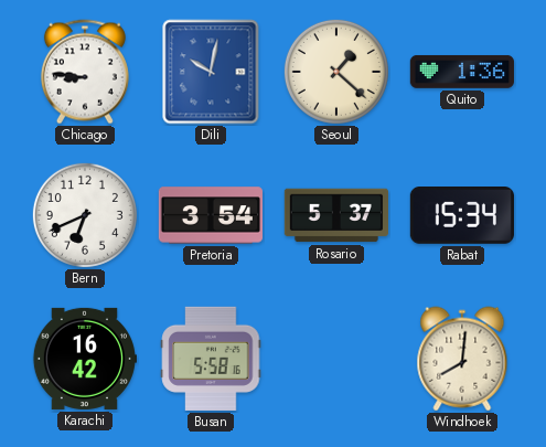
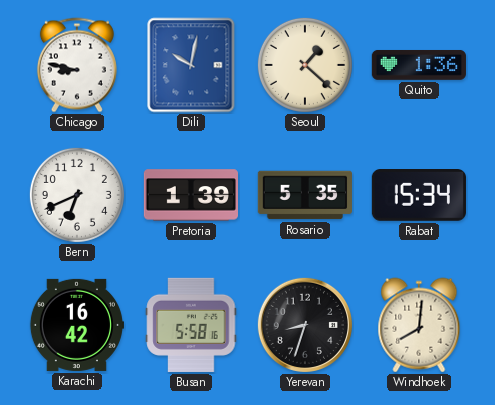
Chicago: 8:46 -> 8:47
Pretoria: 3:54 -> 1:39
Rosario: 5:37 -> 5:35
Yerevan: none -> 8:33
